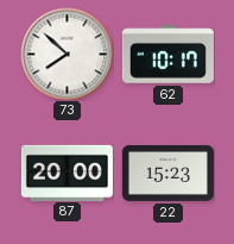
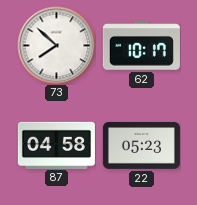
87: 20:00 -> 04:58
22: 15:23 -> 05:23
